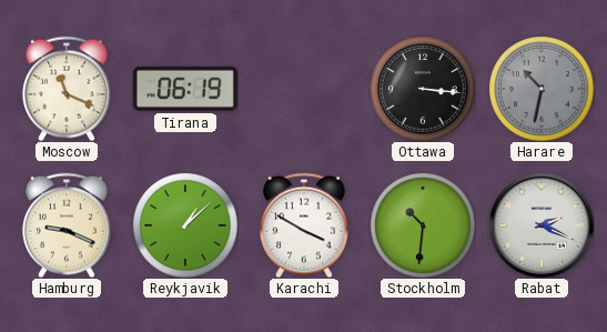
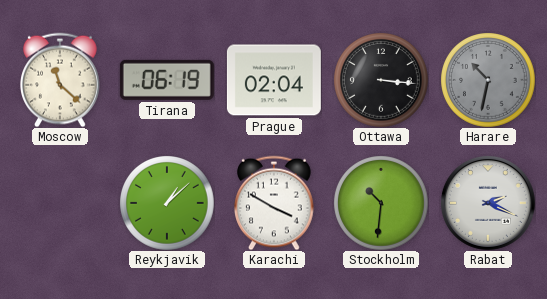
Moscow: 11:19 -> 11:22
Prague: none -> 02:04
Hamburg: 9:19 -> none
